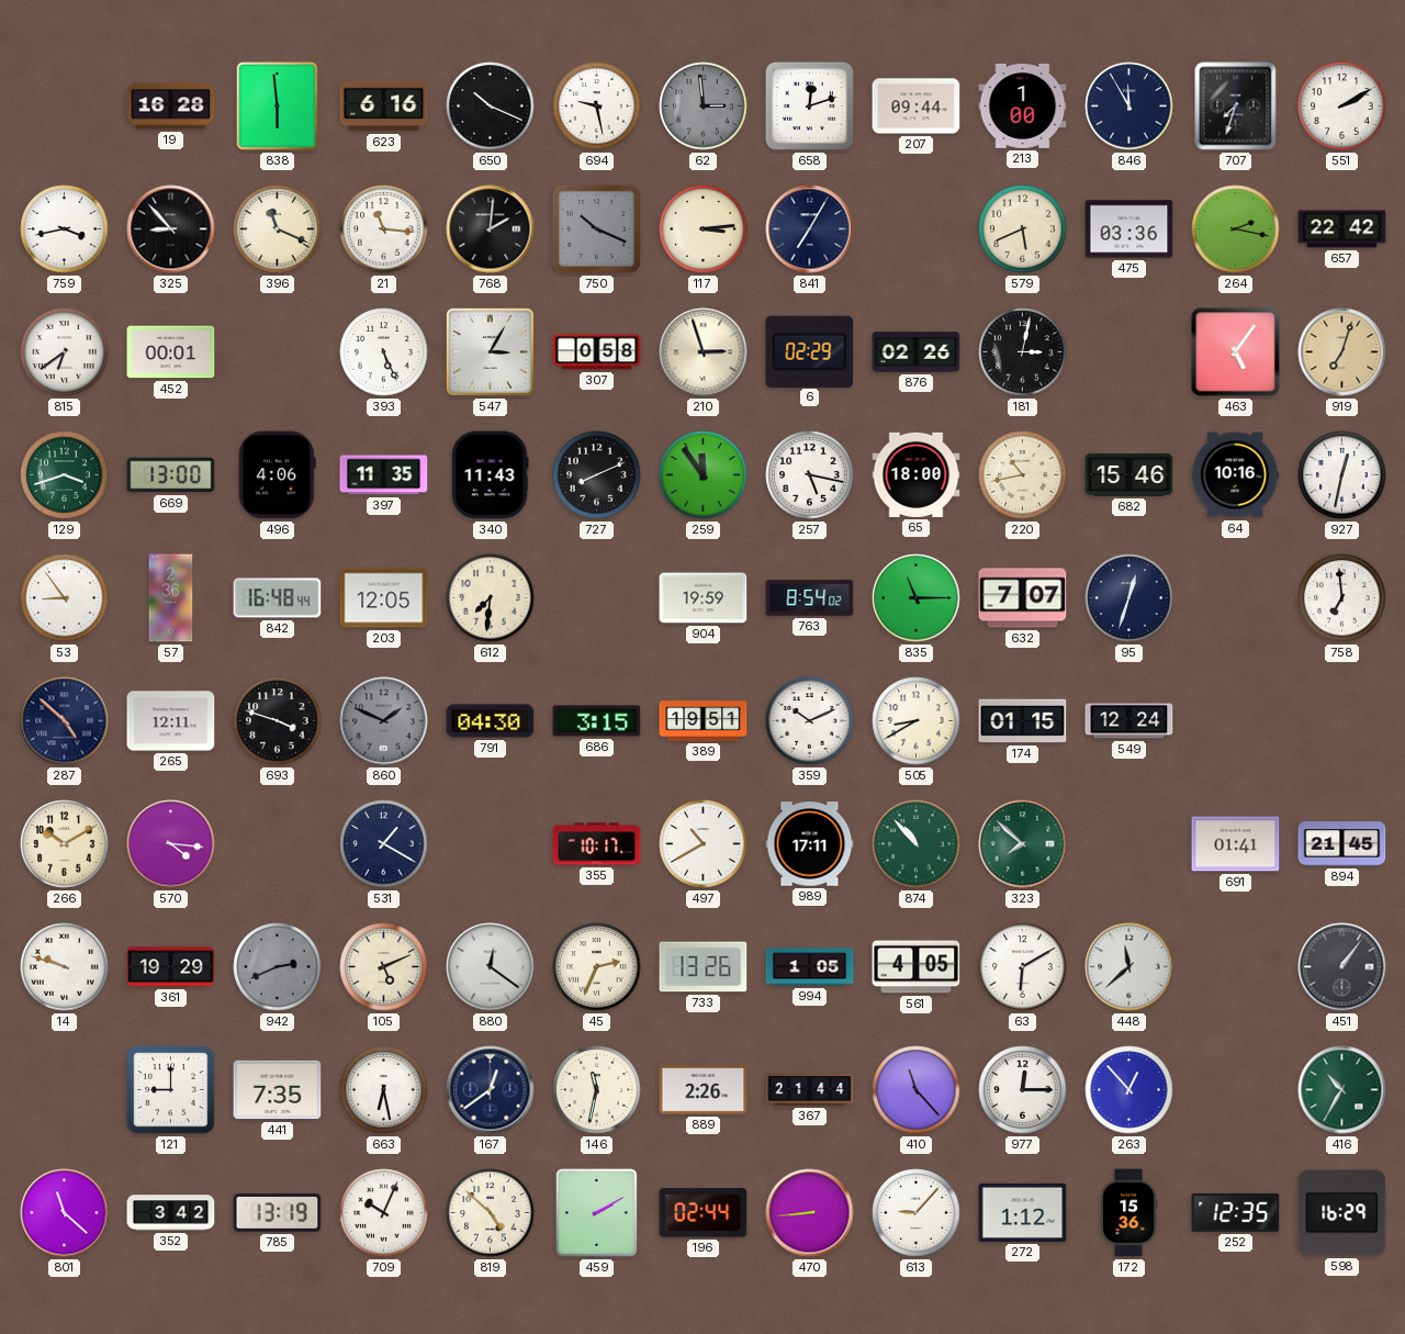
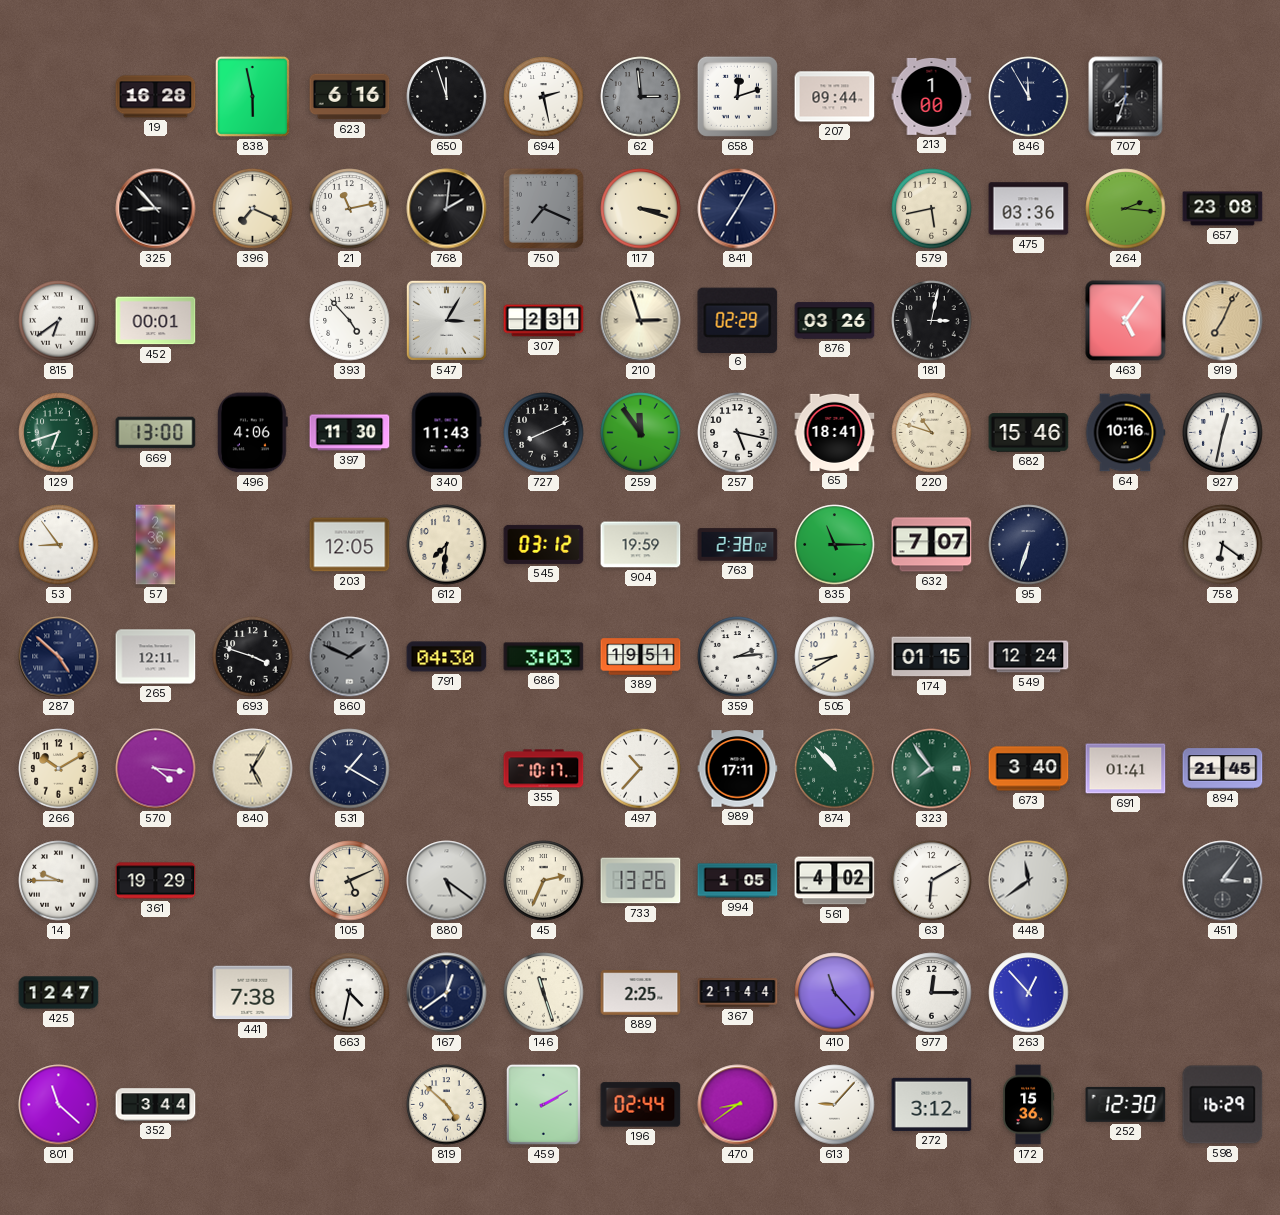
838: 5:59 -> 5:58
650: 10:19 -> 11:57
694: 9:28 -> 2:28
551: 2:10 -> none
759: 3:43 -> none
396: 11:19 -> 7:19
21: 11:16 -> 11:13
750: 10:19 -> 7:19
117: 3:14 -> 3:18
579: 5:41 -> 5:43
264: 2:17 -> 2:16
657: 22:42 -> 23:08
393: 5:26 -> 4:53
307: 0:58 -> 2:31
876: 02:26 -> 03:26
919: 7:03 -> 7:04
129: 3:42 -> 6:42
397: 11:35 -> 11:30
65: 18:00 -> 18:41
220: 10:43 -> 10:48
842: 16:48 -> none
545: none -> 03:12
763: 8:54 -> 2:38
95: 12:33 -> 6:33
758: 6:59 -> 6:21
686: 3:15 -> 3:03
359: 10:11 -> 2:14
840: none -> 5:05
497: 10:40 -> 10:37
323: 7:52 -> 7:54
673: none -> 3:40
14: 9:48 -> 9:45
942: 2:41 -> none
880: 12:21 -> 5:21
561: 4:05 -> 4:02
448: 11:38 -> 11:39
451: 1:06 -> 3:06
425: none -> 12:47
121: 9:00 -> none
441: 7:35 -> 7:38
663: 6:28 -> 4:32
146: 11:32 -> 11:27
889: 2:26 -> 2:25
416: 10:35 -> none
352: 3:42 -> 3:44
785: 13:19 -> none
709: 10:04 -> none
470: 8:44 -> 8:39
272: 1:12 -> 3:12
252: 12:35 -> 12:30
